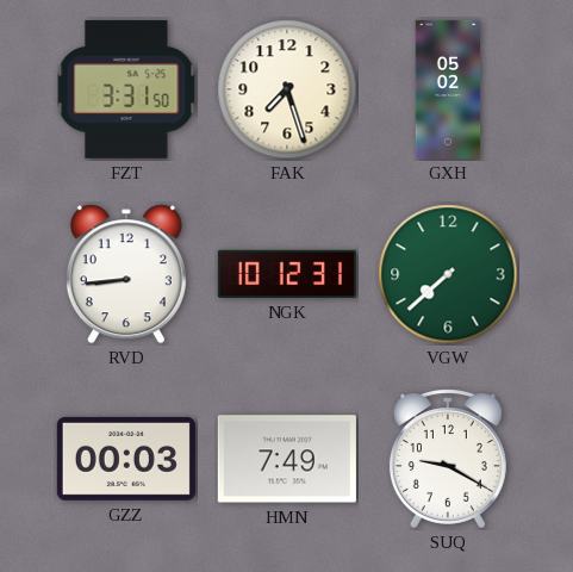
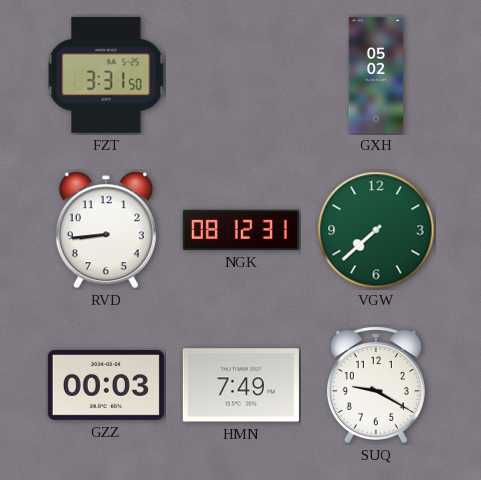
FAK: 7:27 -> none
NGK: 10:12 -> 08:12
